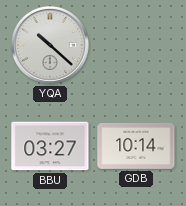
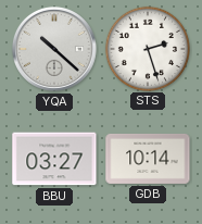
STS: none -> 2:27
